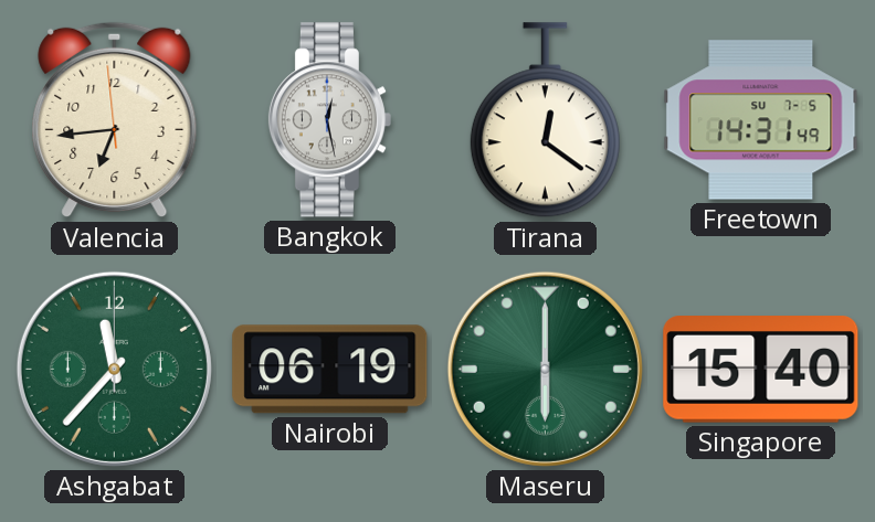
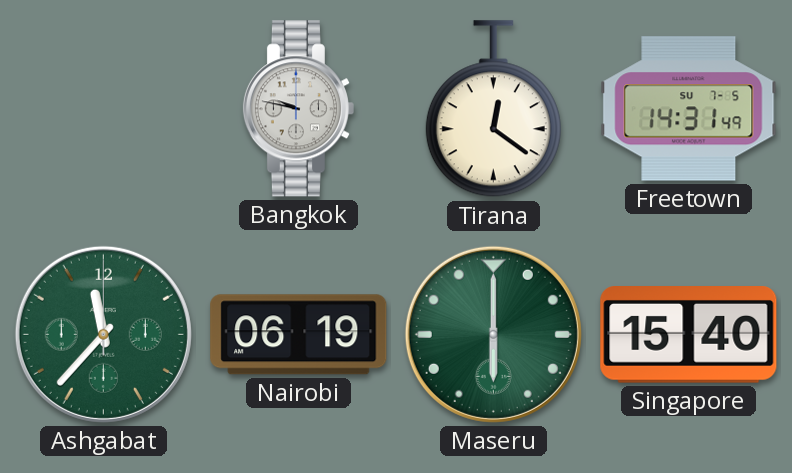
Valencia: 6:43 -> none
Bangkok: 12:28 -> 9:47
